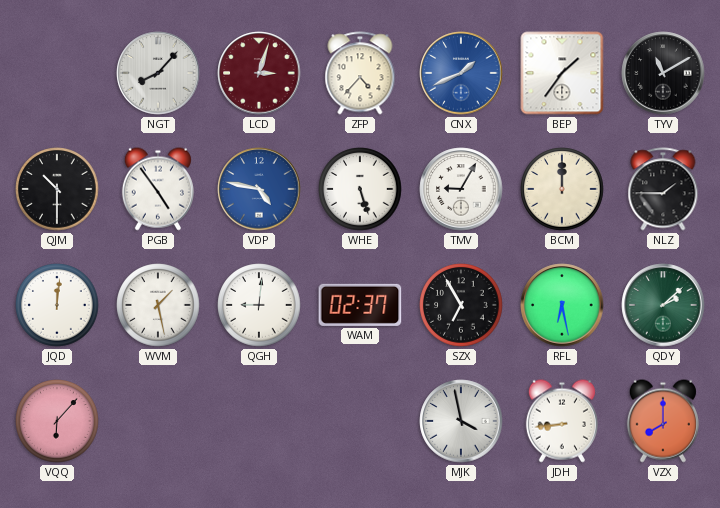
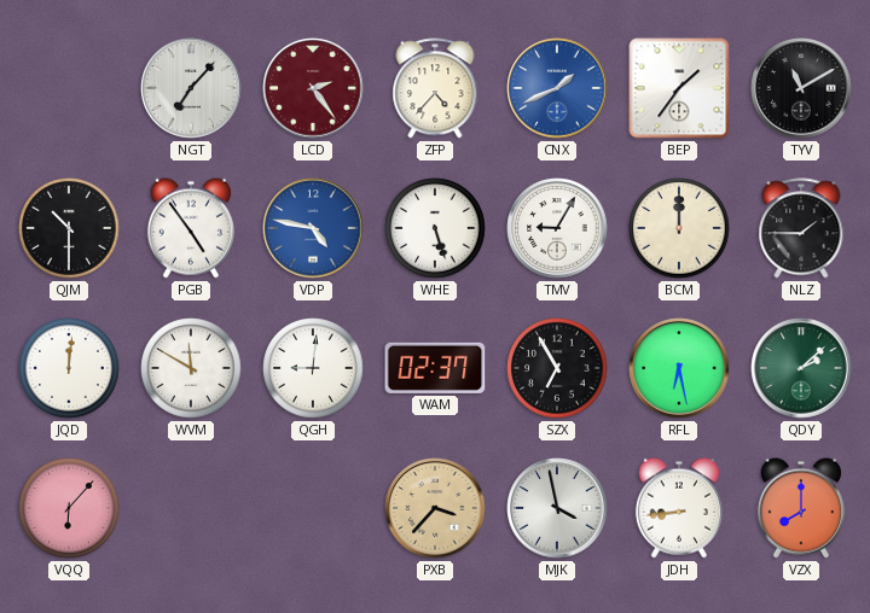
NGT: 8:07 -> 7:07
LCD: 3:03 -> 2:24
WVM: 1:28 -> 11:50
PXB: none -> 3:37
